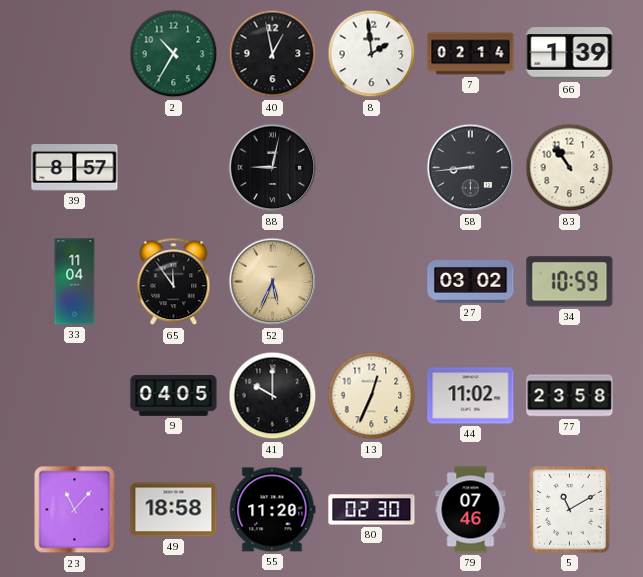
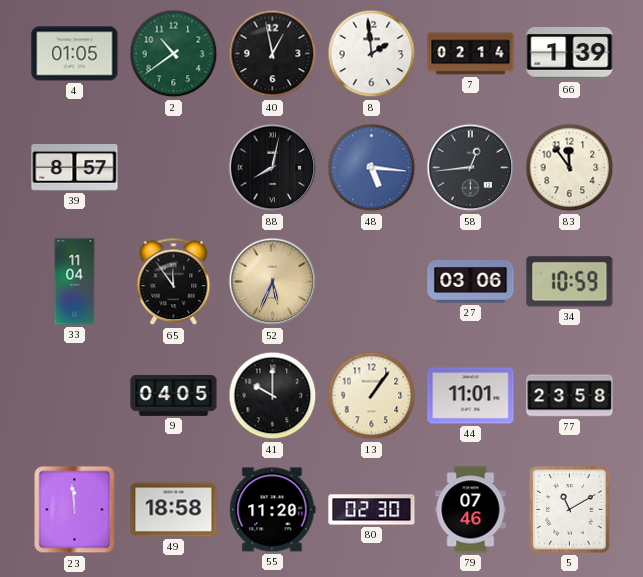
4: none -> 01:05
2: 10:35 -> 10:39
88: 9:02 -> 8:02
48: none -> 5:16
58: 8:44 -> 12:44
83: 10:54 -> 11:54
27: 03:02 -> 03:06
13: 12:34 -> 1:06
44: 11:02 -> 11:01
23: 11:07 -> 11:59
